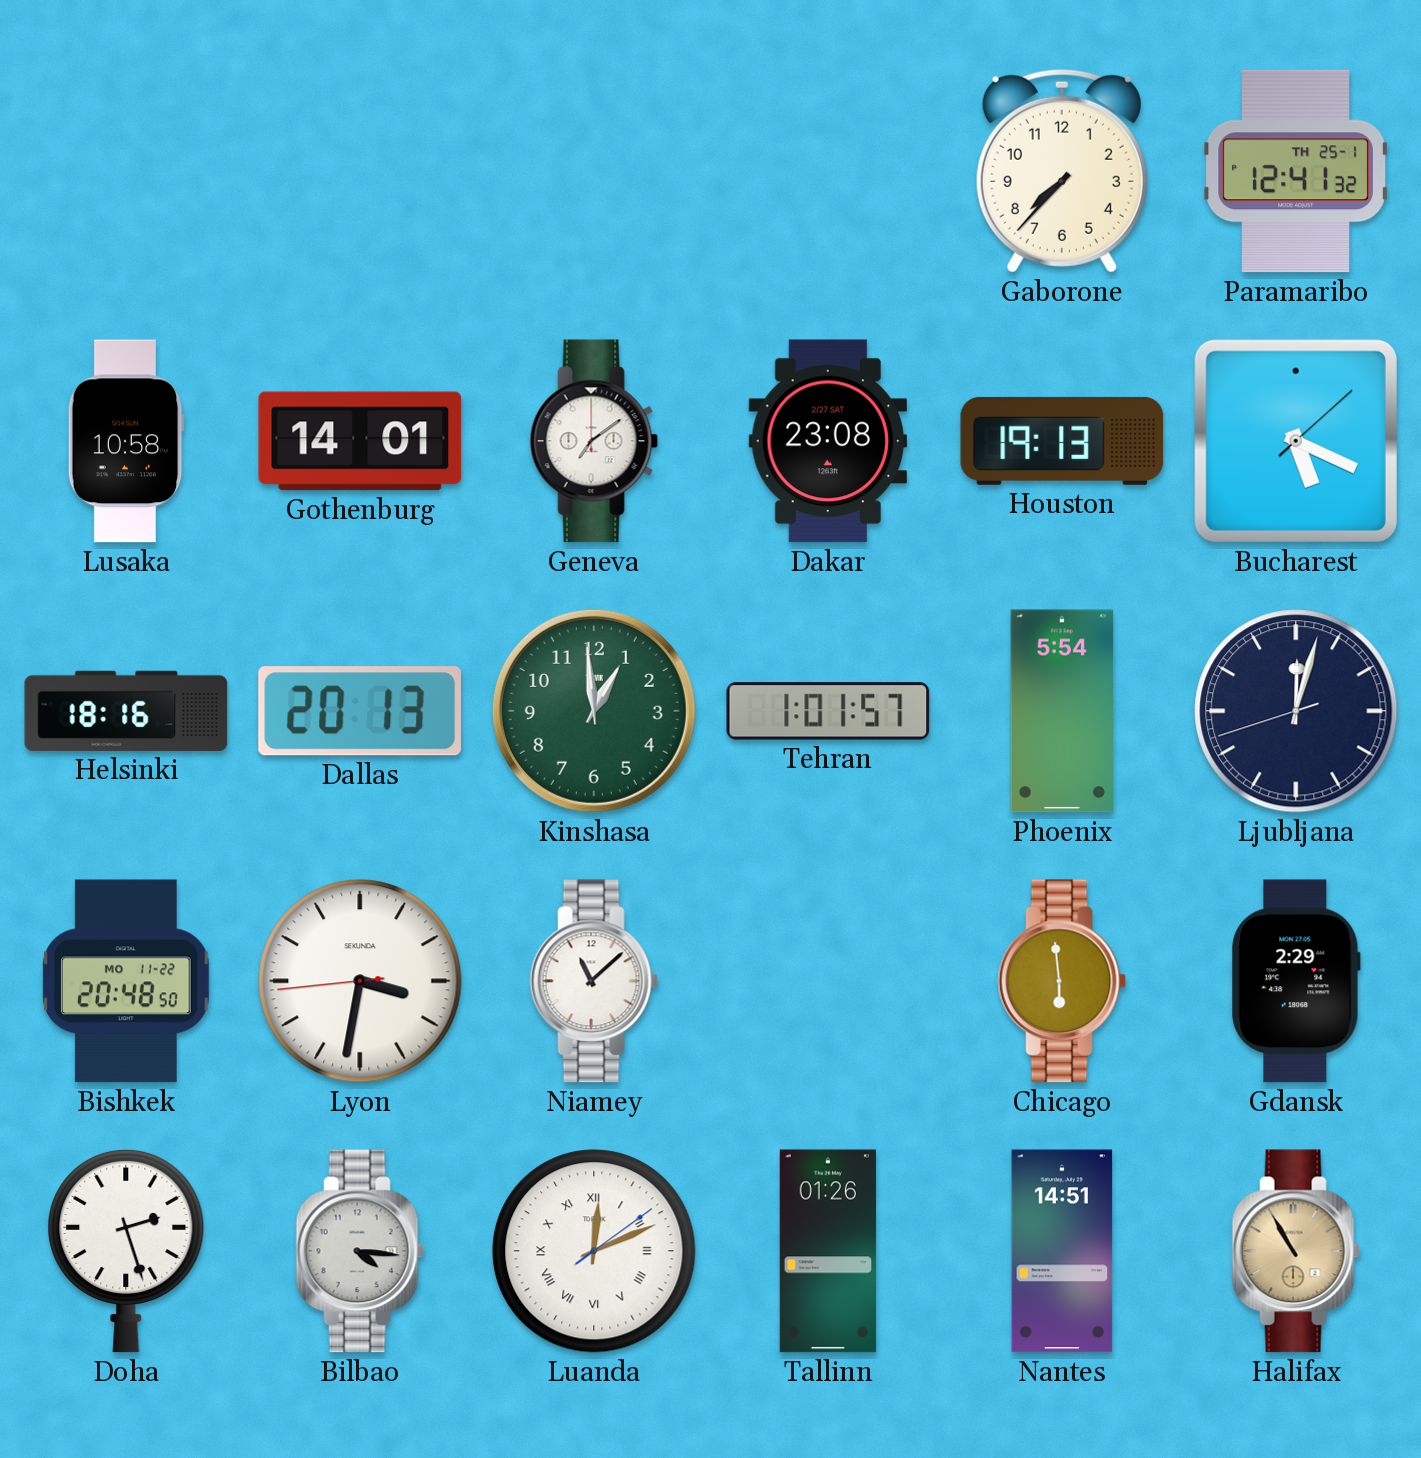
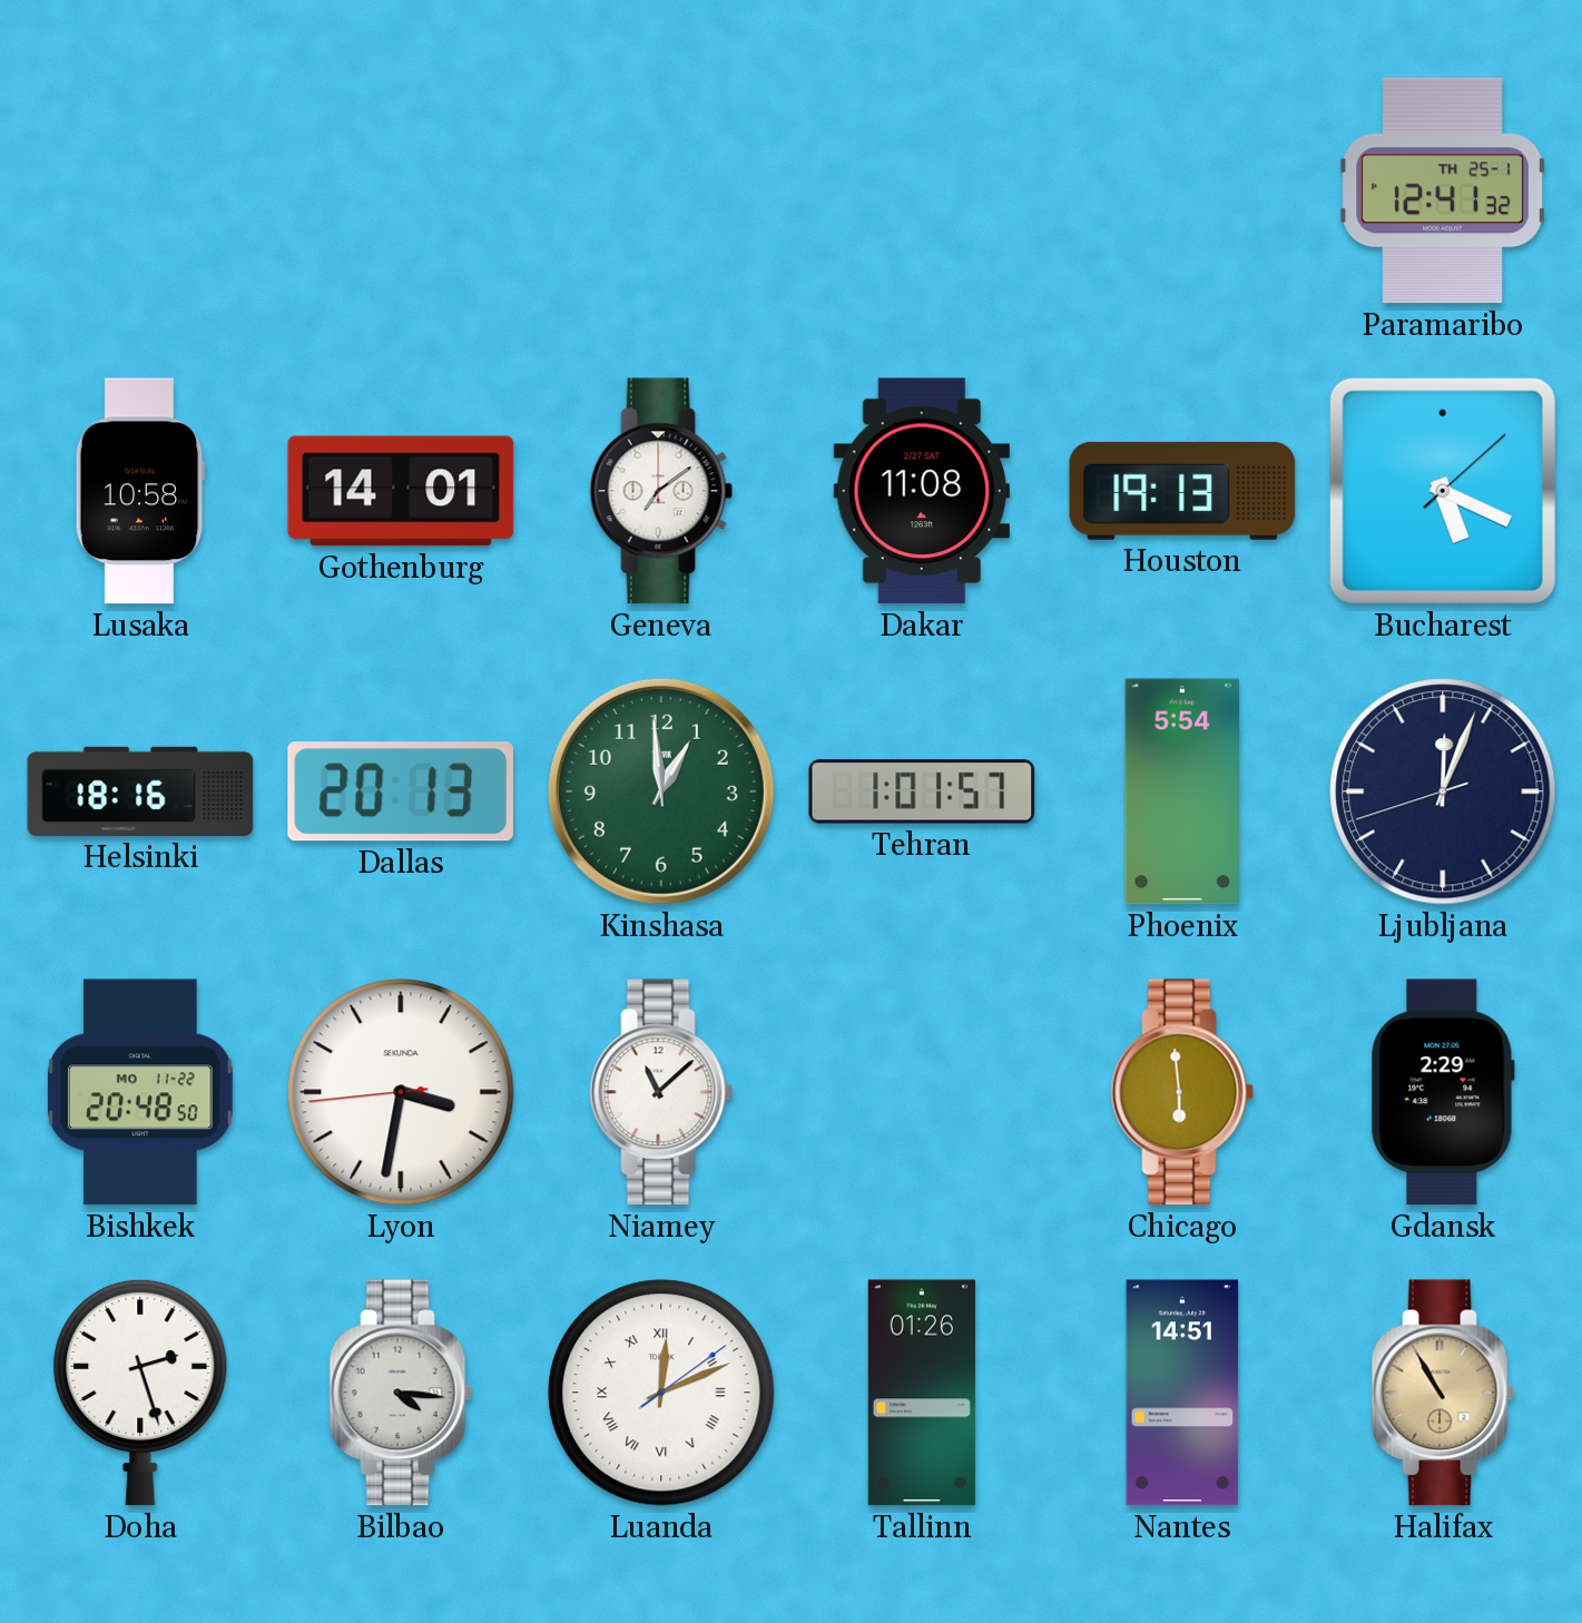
Gaborone: 7:37 -> none
Dakar: 23:08 -> 11:08
Ljubljana: 12:02 -> 12:03
